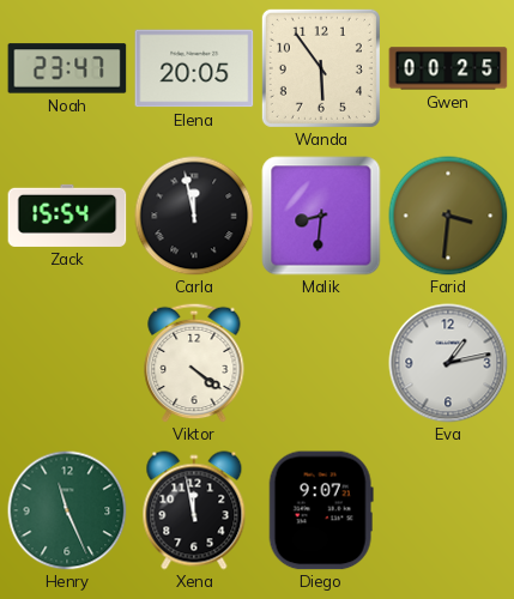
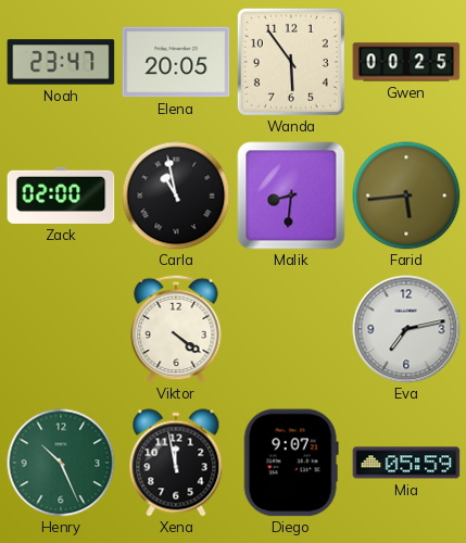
Zack: 15:54 -> 02:00
Carla: 11:58 -> 10:58
Farid: 3:31 -> 5:44
Eva: 1:13 -> 7:13
Henry: 11:26 -> 10:26
Mia: none -> 05:59
